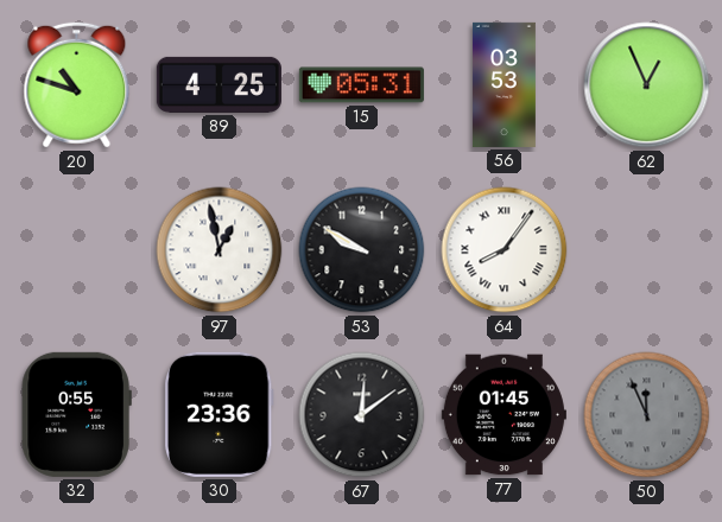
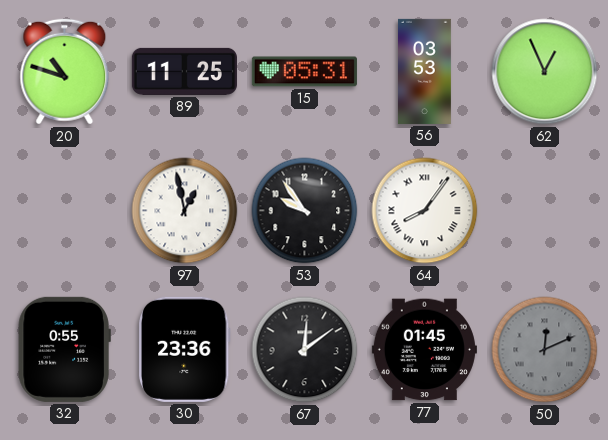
89: 4:25 -> 11:25
53: 9:50 -> 9:54
50: 11:56 -> 12:11
